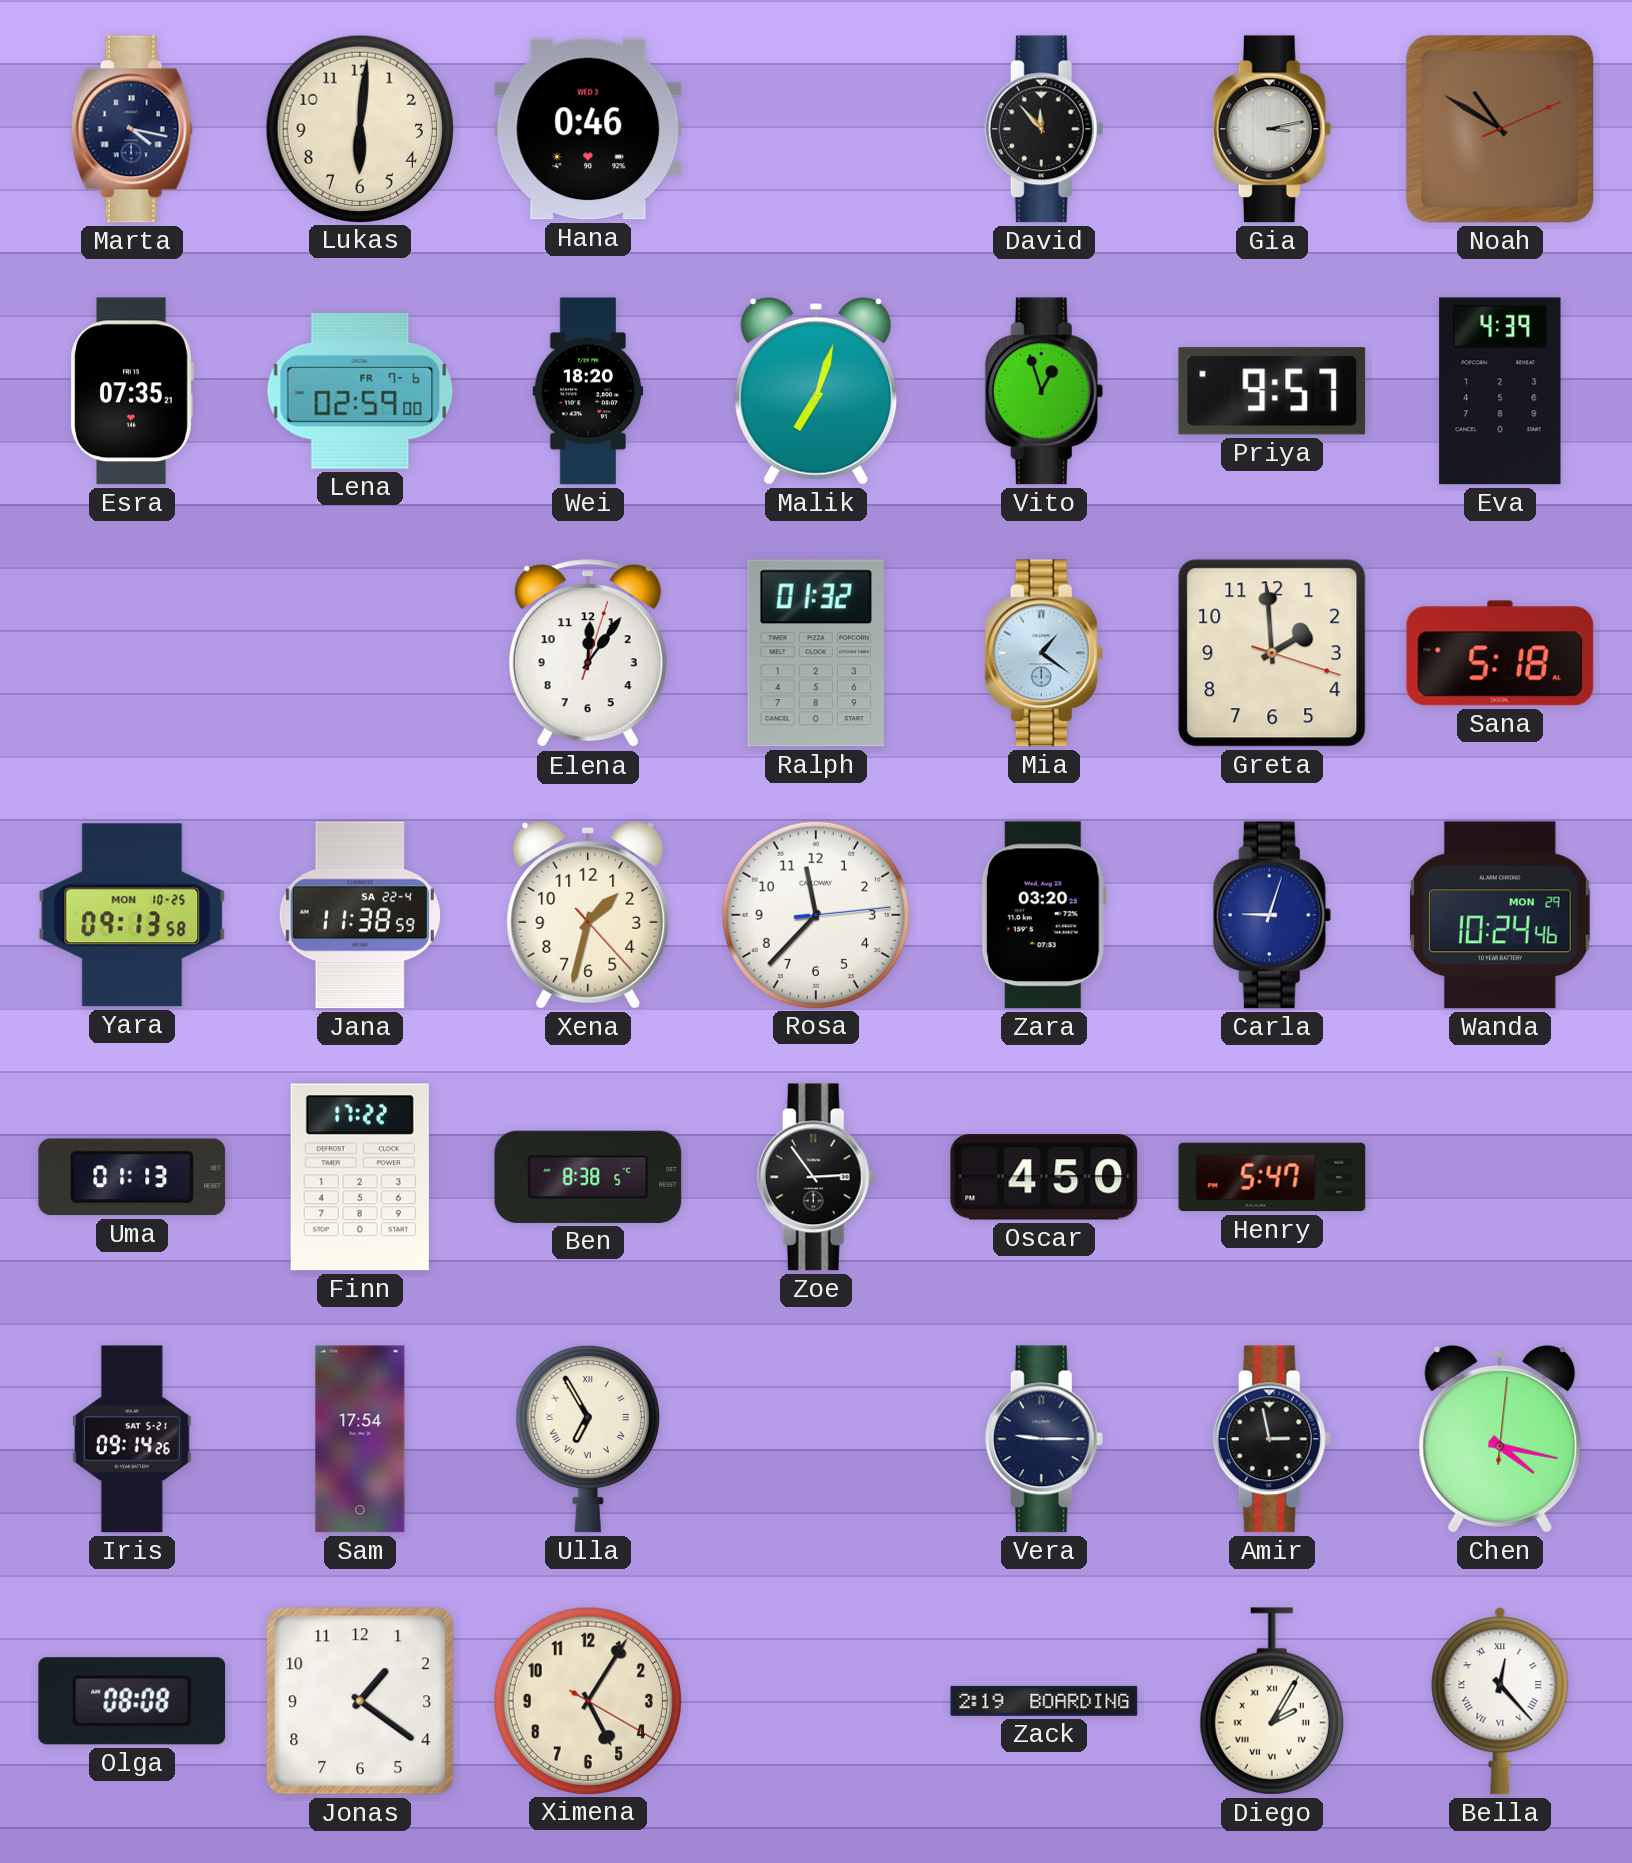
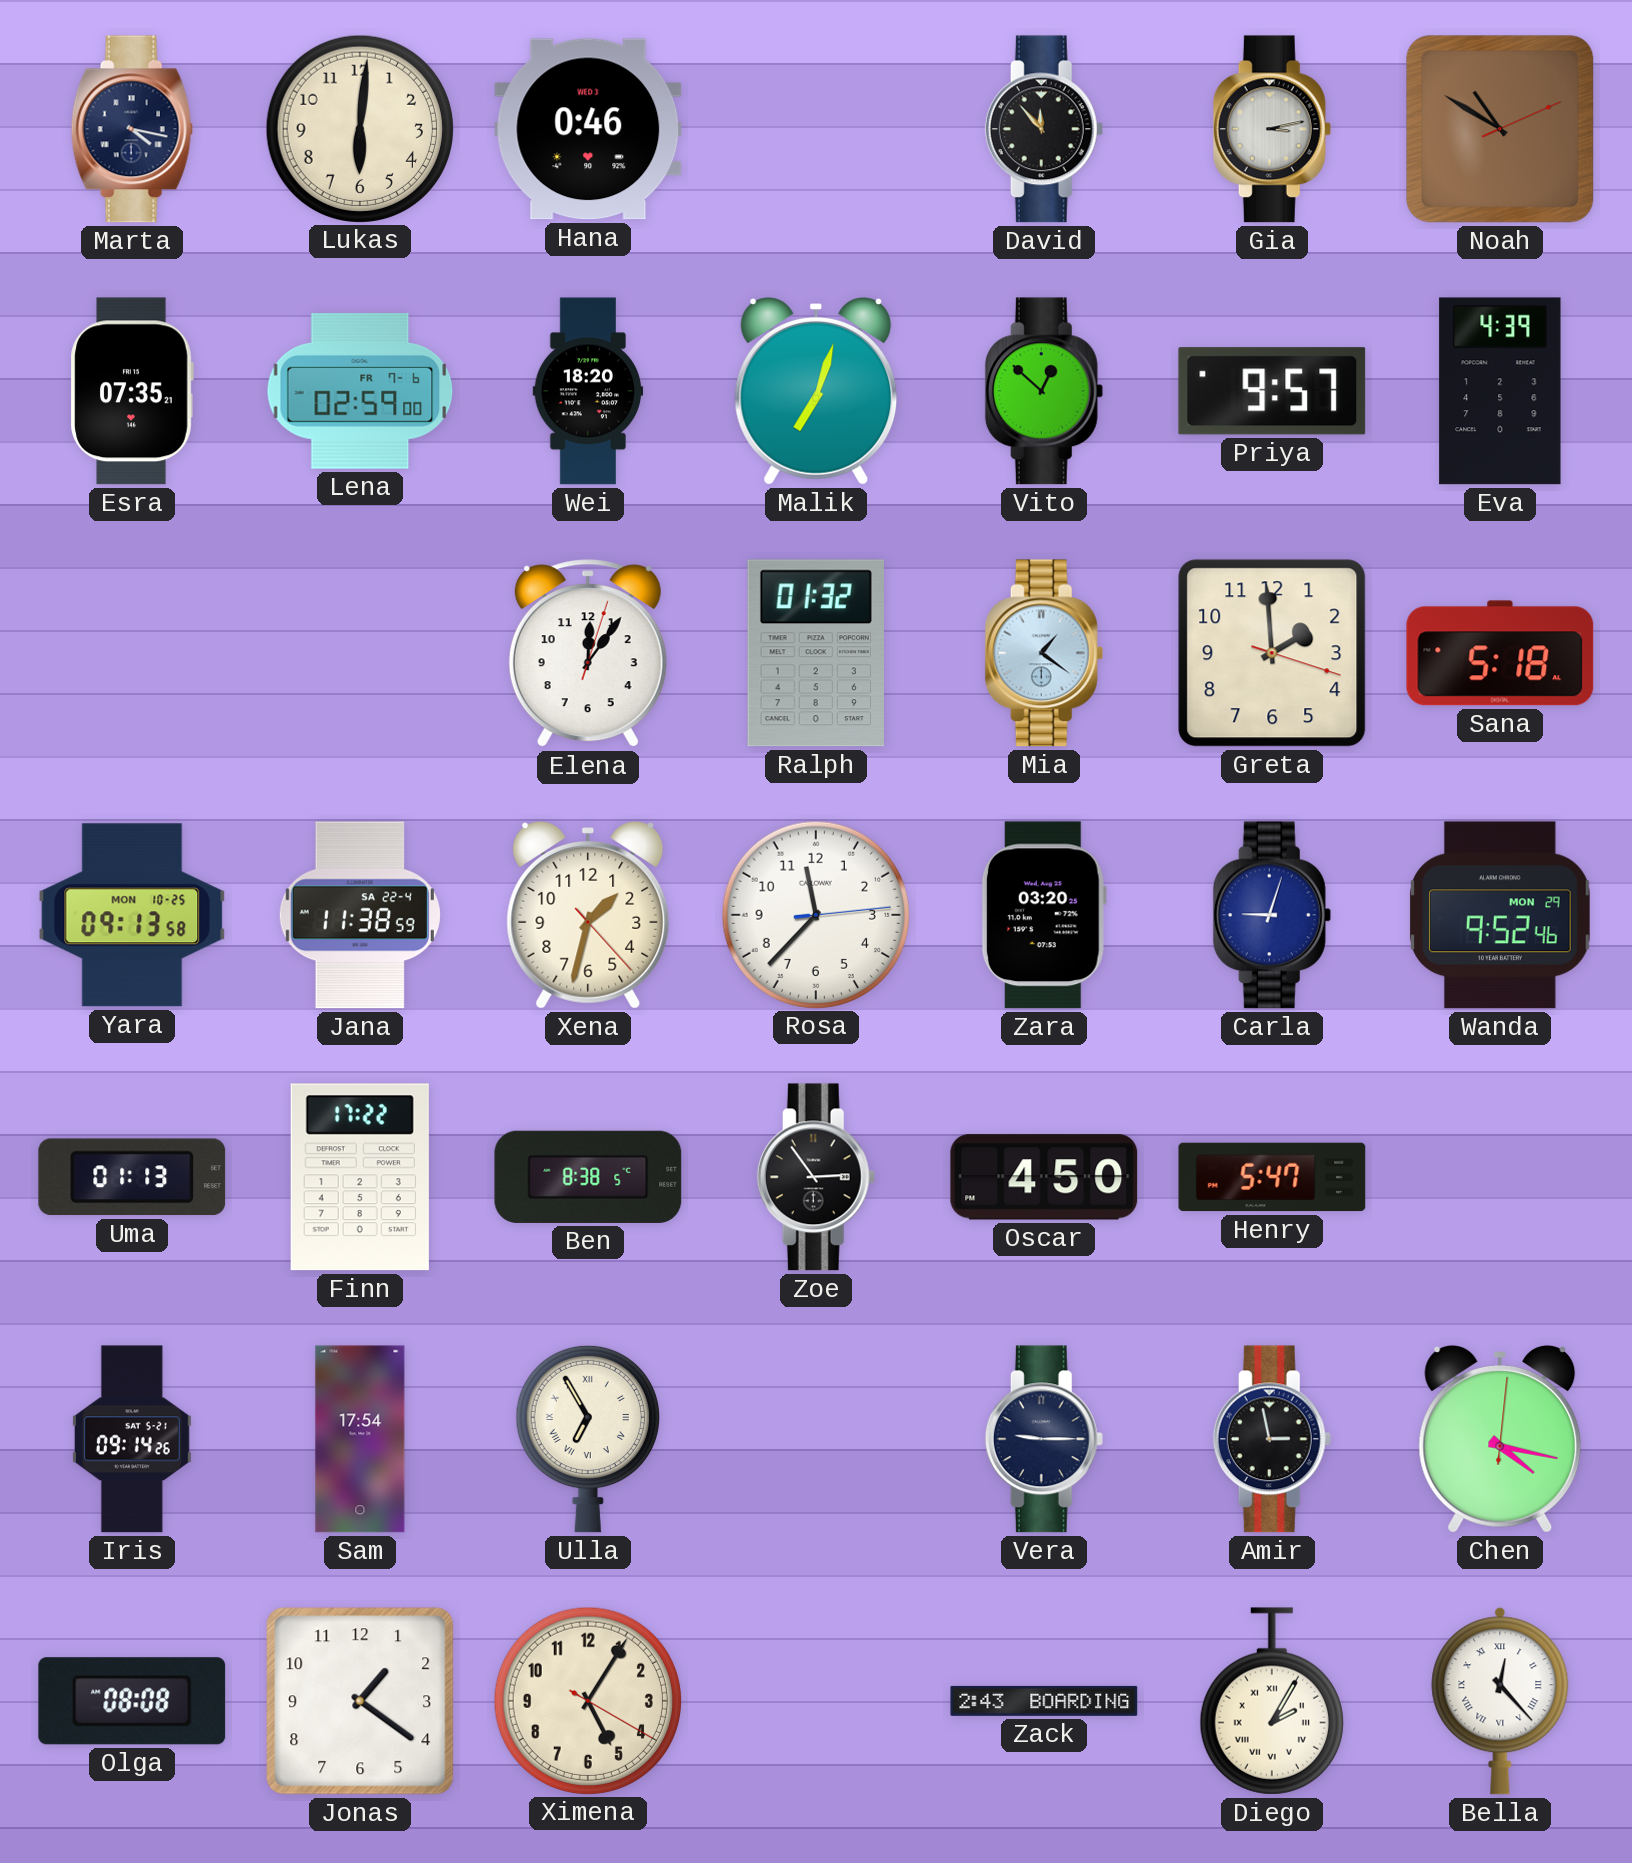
Vito: 12:57 -> 12:52
Wanda: 10:24 -> 9:52
Zack: 2:19 -> 2:43
